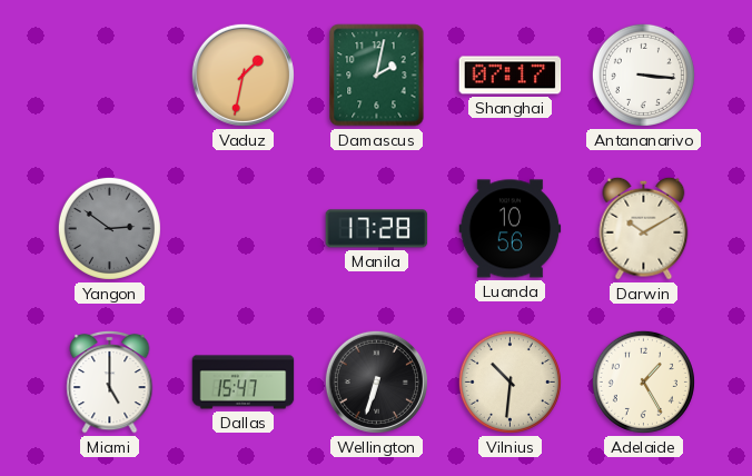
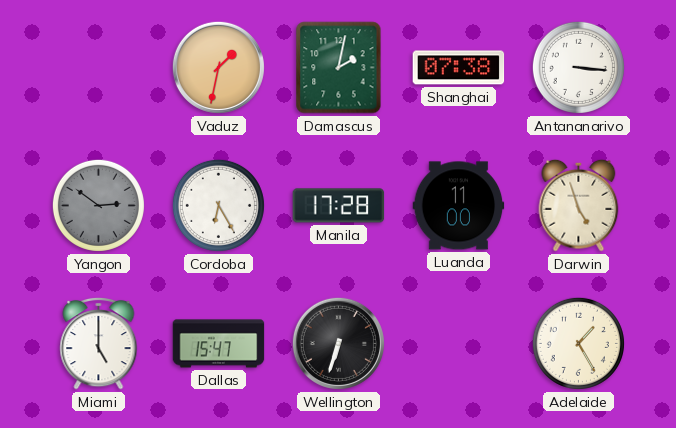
Shanghai: 07:17 -> 07:38
Cordoba: none -> 6:25
Luanda: 10:56 -> 11:00
Darwin: 10:10 -> 4:57
Vilnius: 10:31 -> none
